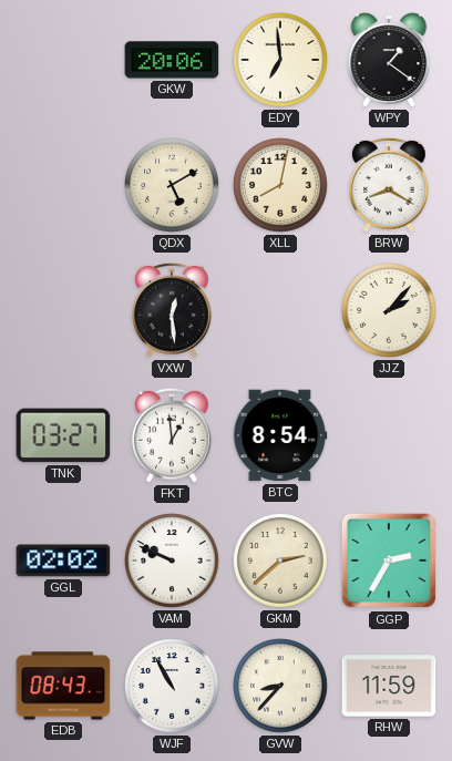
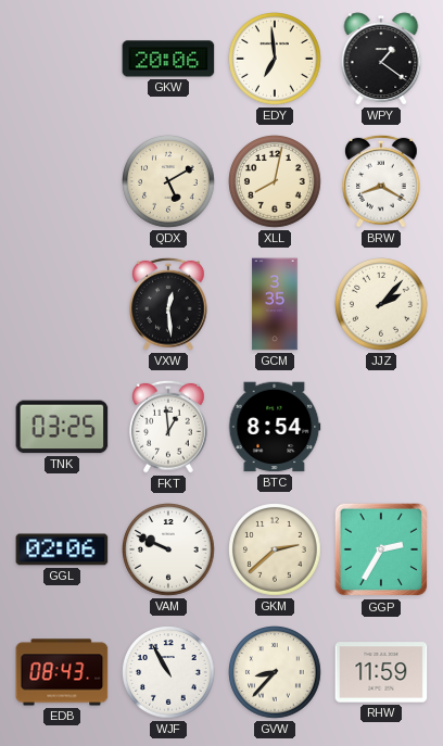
GCM: none -> 3:35
TNK: 03:27 -> 03:25
GGL: 02:02 -> 02:06
